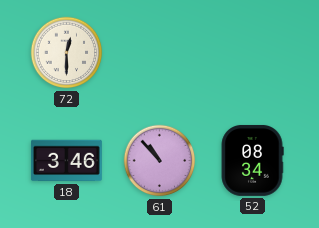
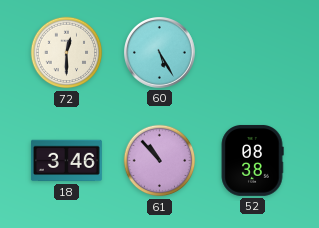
60: none -> 5:25
52: 08:34 -> 08:38
